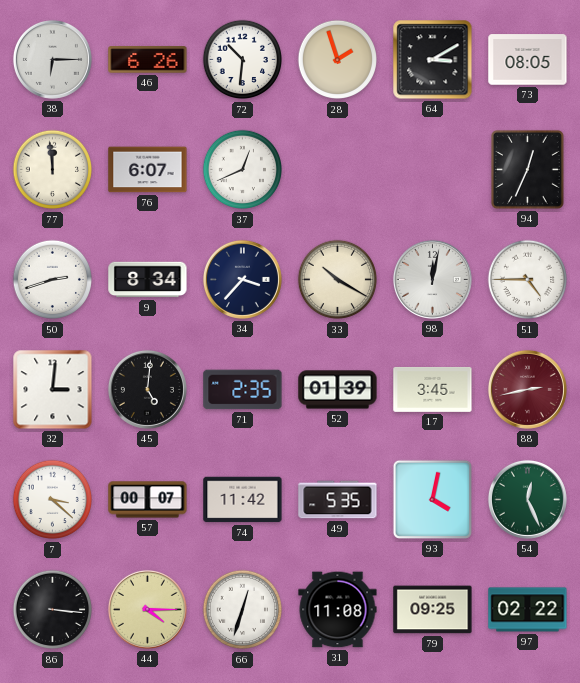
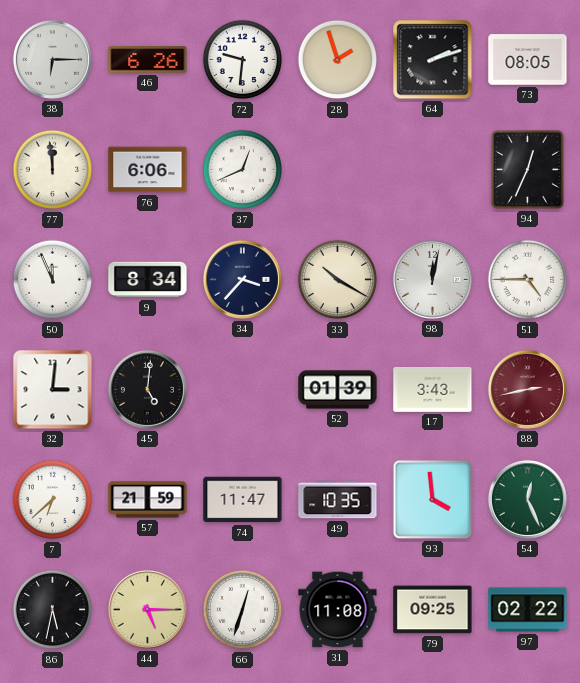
72: 10:31 -> 9:31
64: 3:10 -> 2:12
76: 6:07 -> 6:06
50: 2:42 -> 11:56
71: 2:35 -> none
17: 3:45 -> 3:43
7: 3:22 -> 6:38
57: 00:07 -> 21:59
74: 11:42 -> 11:47
49: 5:35 -> 10:35
93: 4:02 -> 3:59
86: 3:16 -> 5:32
44: 4:15 -> 5:15
